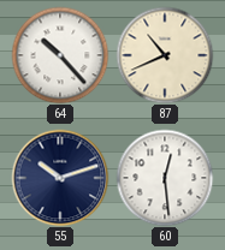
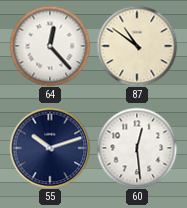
64: 10:23 -> 12:23
87: 10:41 -> 10:51
